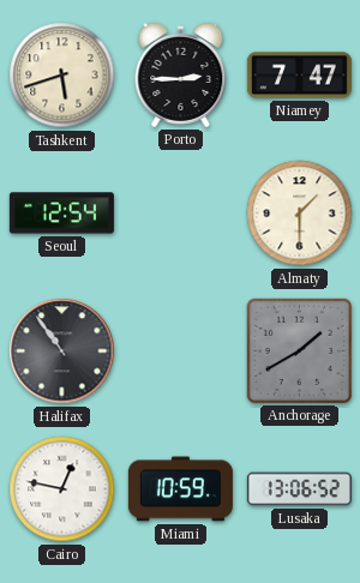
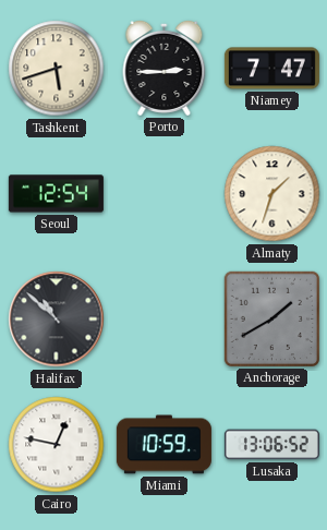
Almaty: 1:30 -> 1:33
Halifax: 10:54 -> 10:52
